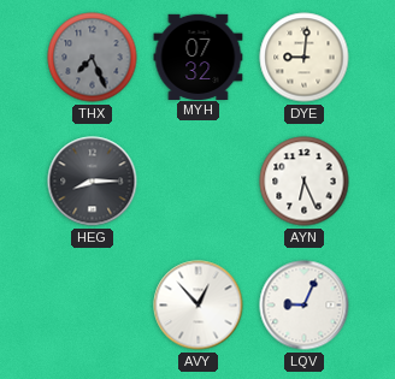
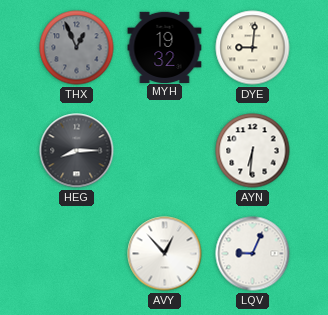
THX: 7:26 -> 12:56
MYH: 07:32 -> 19:32
AYN: 6:26 -> 6:31
